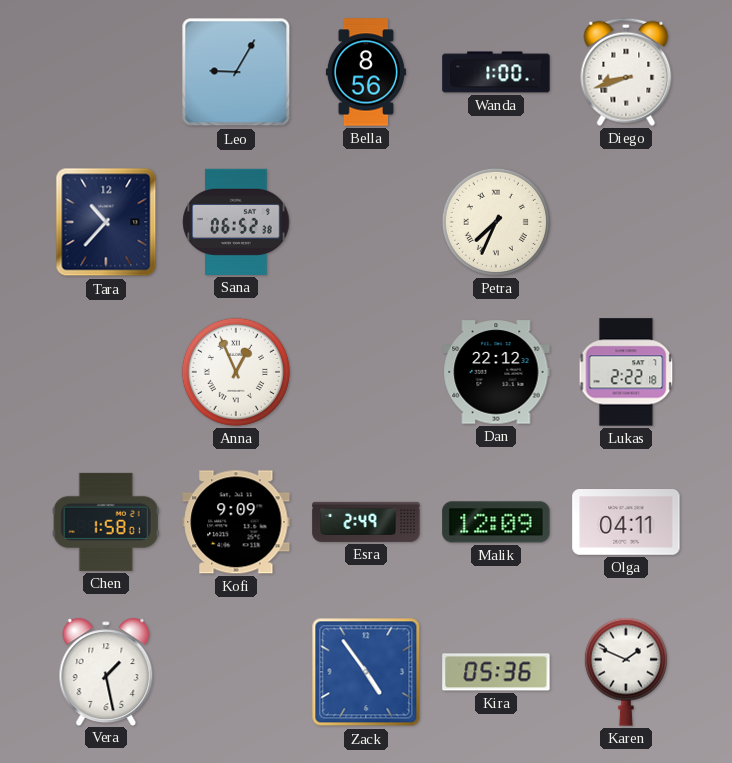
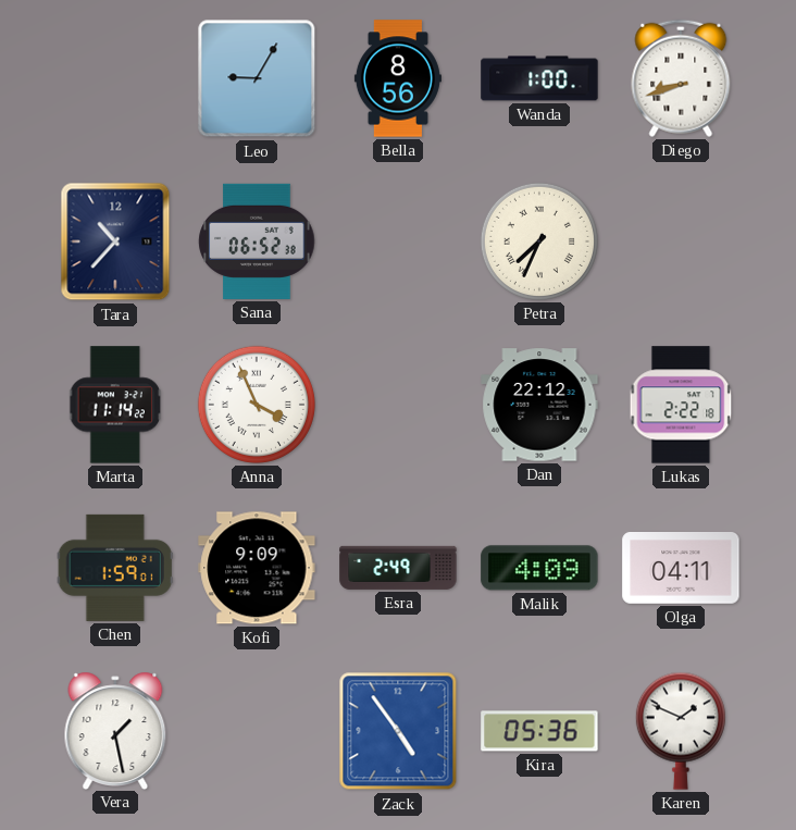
Marta: none -> 11:14
Anna: 12:56 -> 3:56
Chen: 1:58 -> 1:59
Malik: 12:09 -> 4:09
